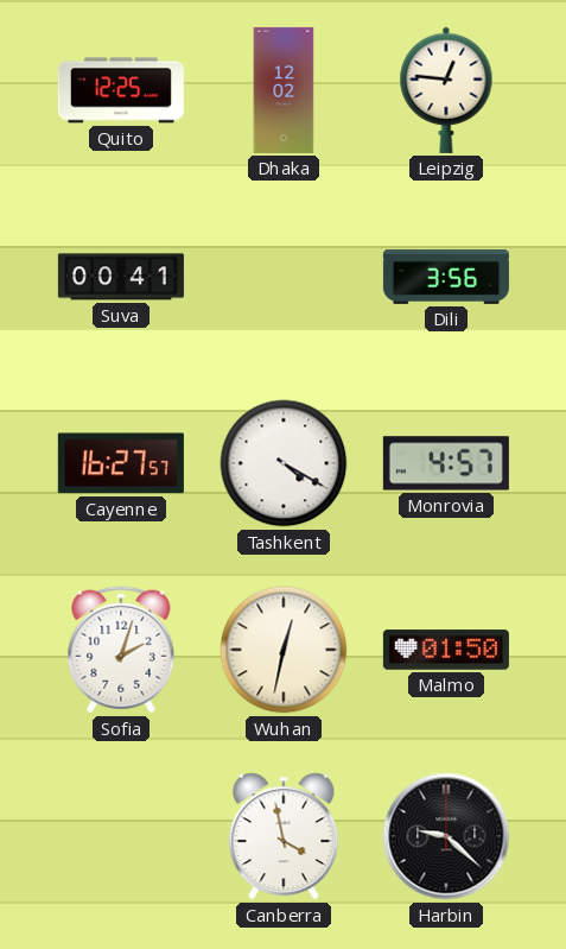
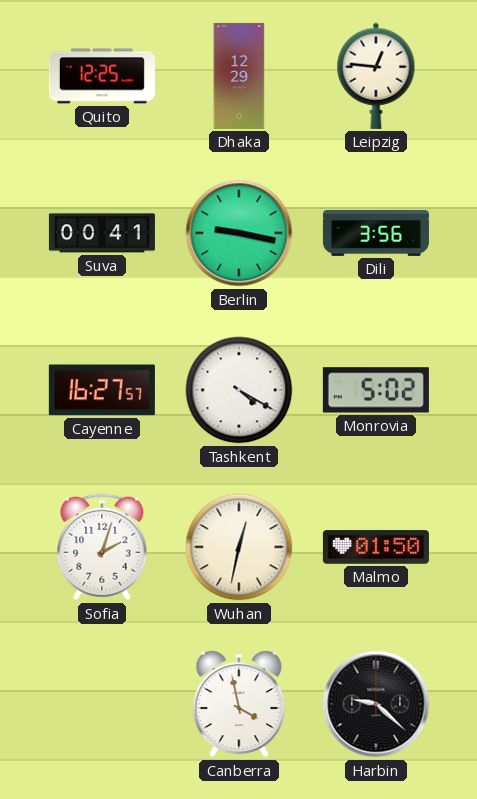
Dhaka: 12:02 -> 12:29
Berlin: none -> 9:17
Monrovia: 4:57 -> 5:02
